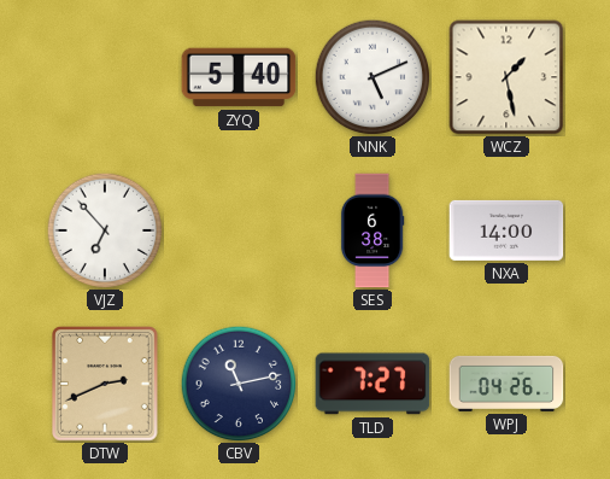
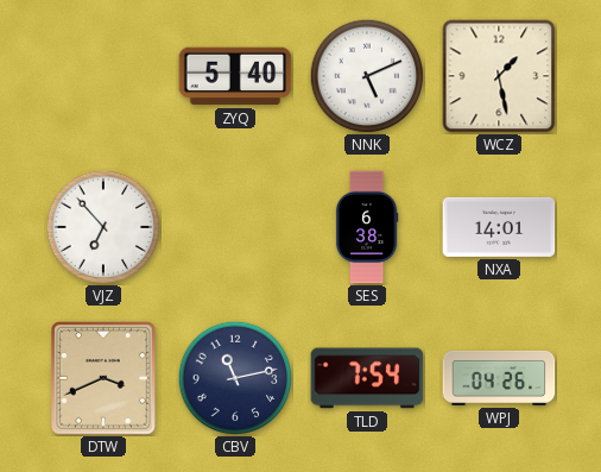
NXA: 14:00 -> 14:01
DTW: 2:41 -> 3:41
TLD: 7:27 -> 7:54
